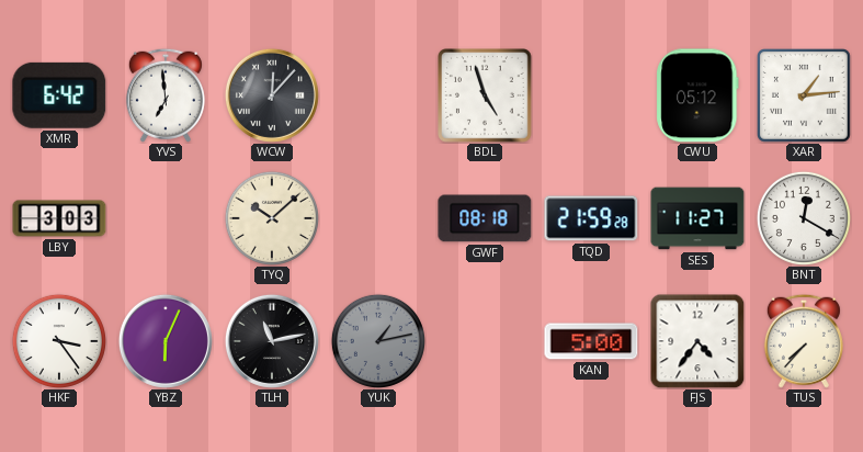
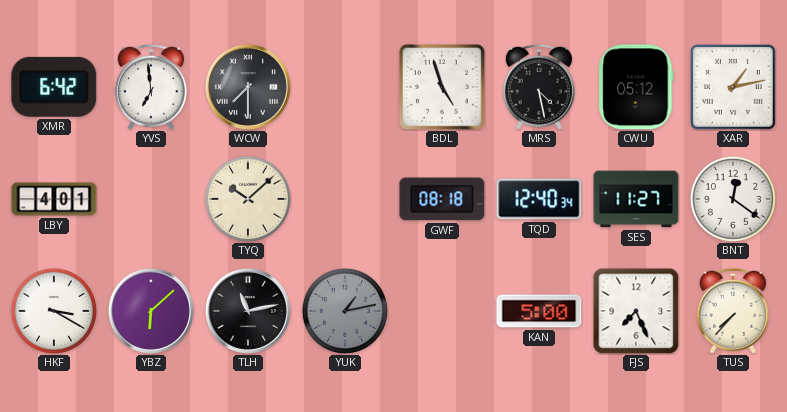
WCW: 12:07 -> 7:30
MRS: none -> 4:28
XAR: 1:14 -> 1:13
LBY: 3:03 -> 4:01
TQD: 21:59 -> 12:40
BNT: 12:20 -> 12:21
HKF: 3:24 -> 3:20
YBZ: 6:04 -> 6:08
FJS: 4:36 -> 7:26
